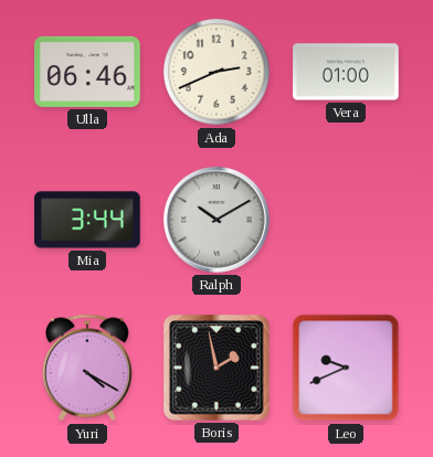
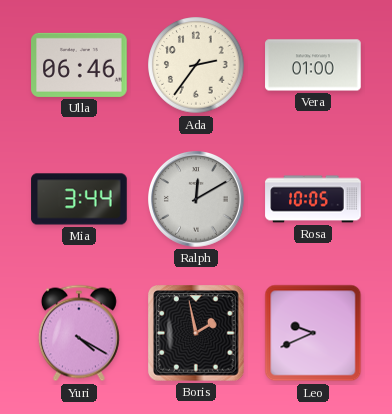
Ada: 2:41 -> 2:36
Ralph: 10:10 -> 12:10
Rosa: none -> 10:05
